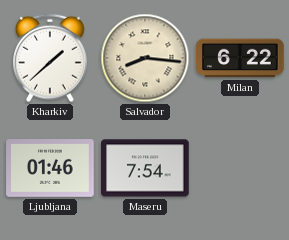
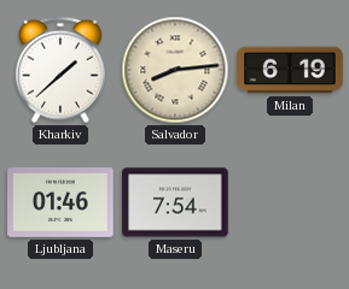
Salvador: 8:16 -> 8:14
Milan: 6:22 -> 6:19
